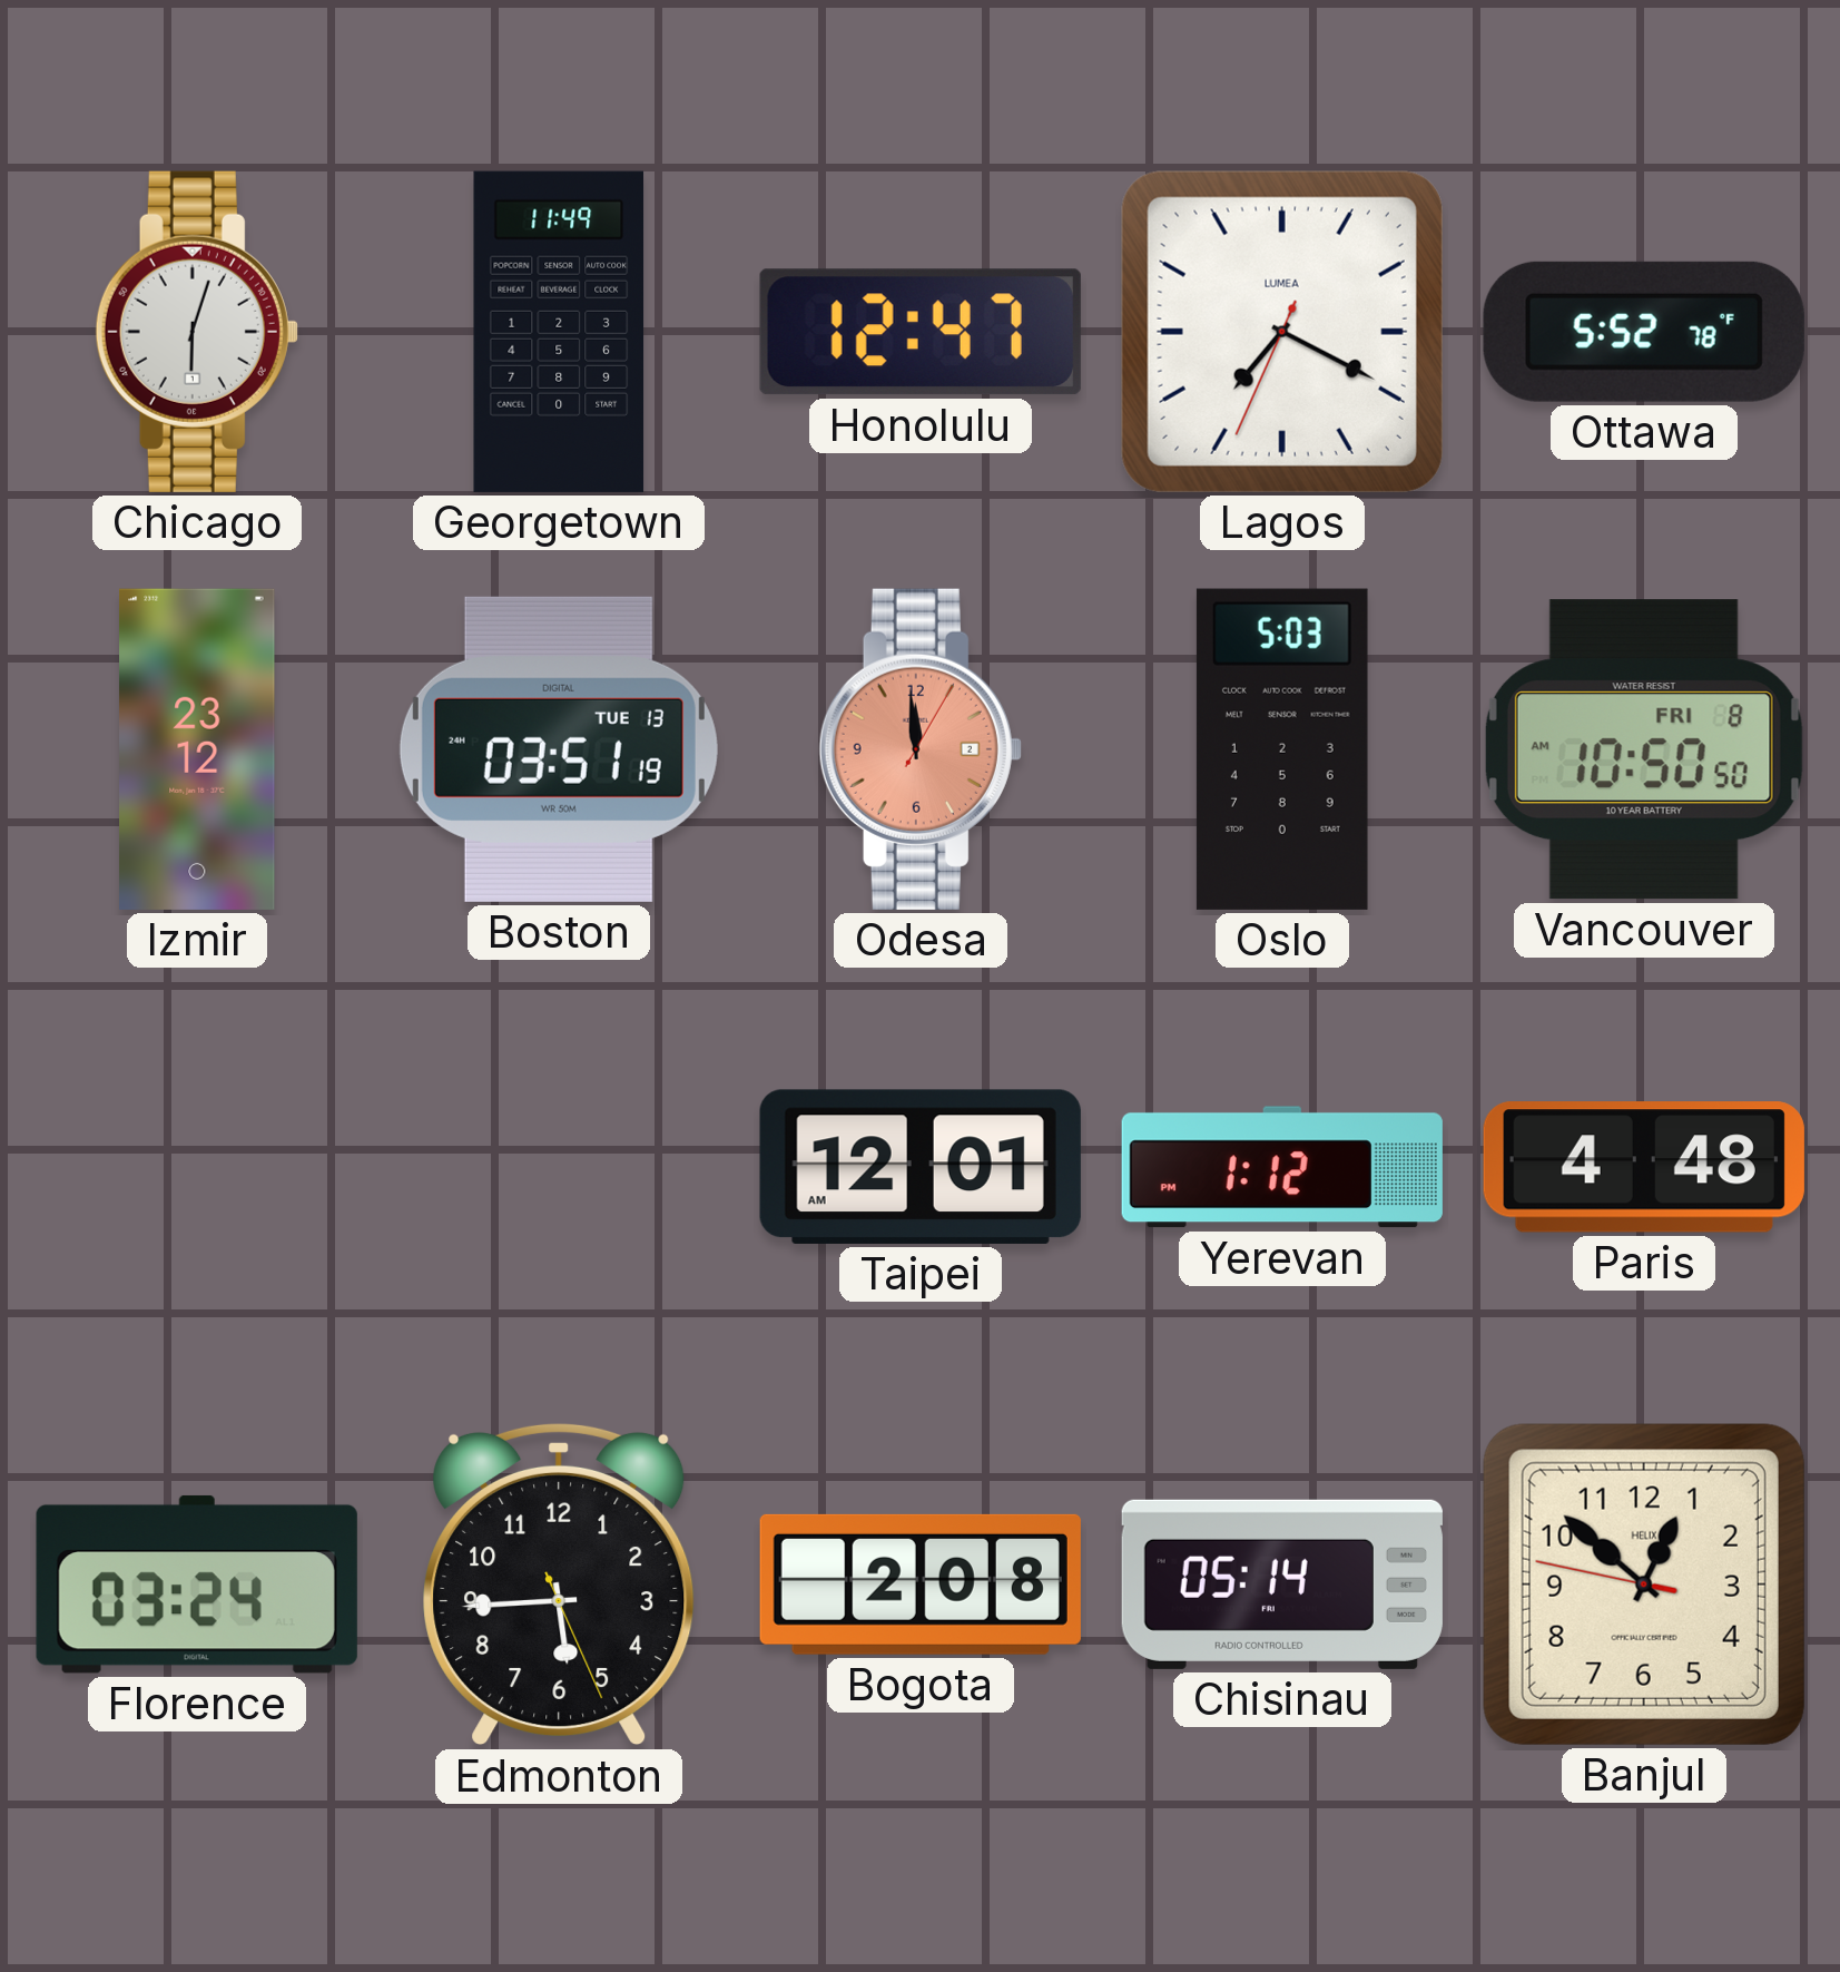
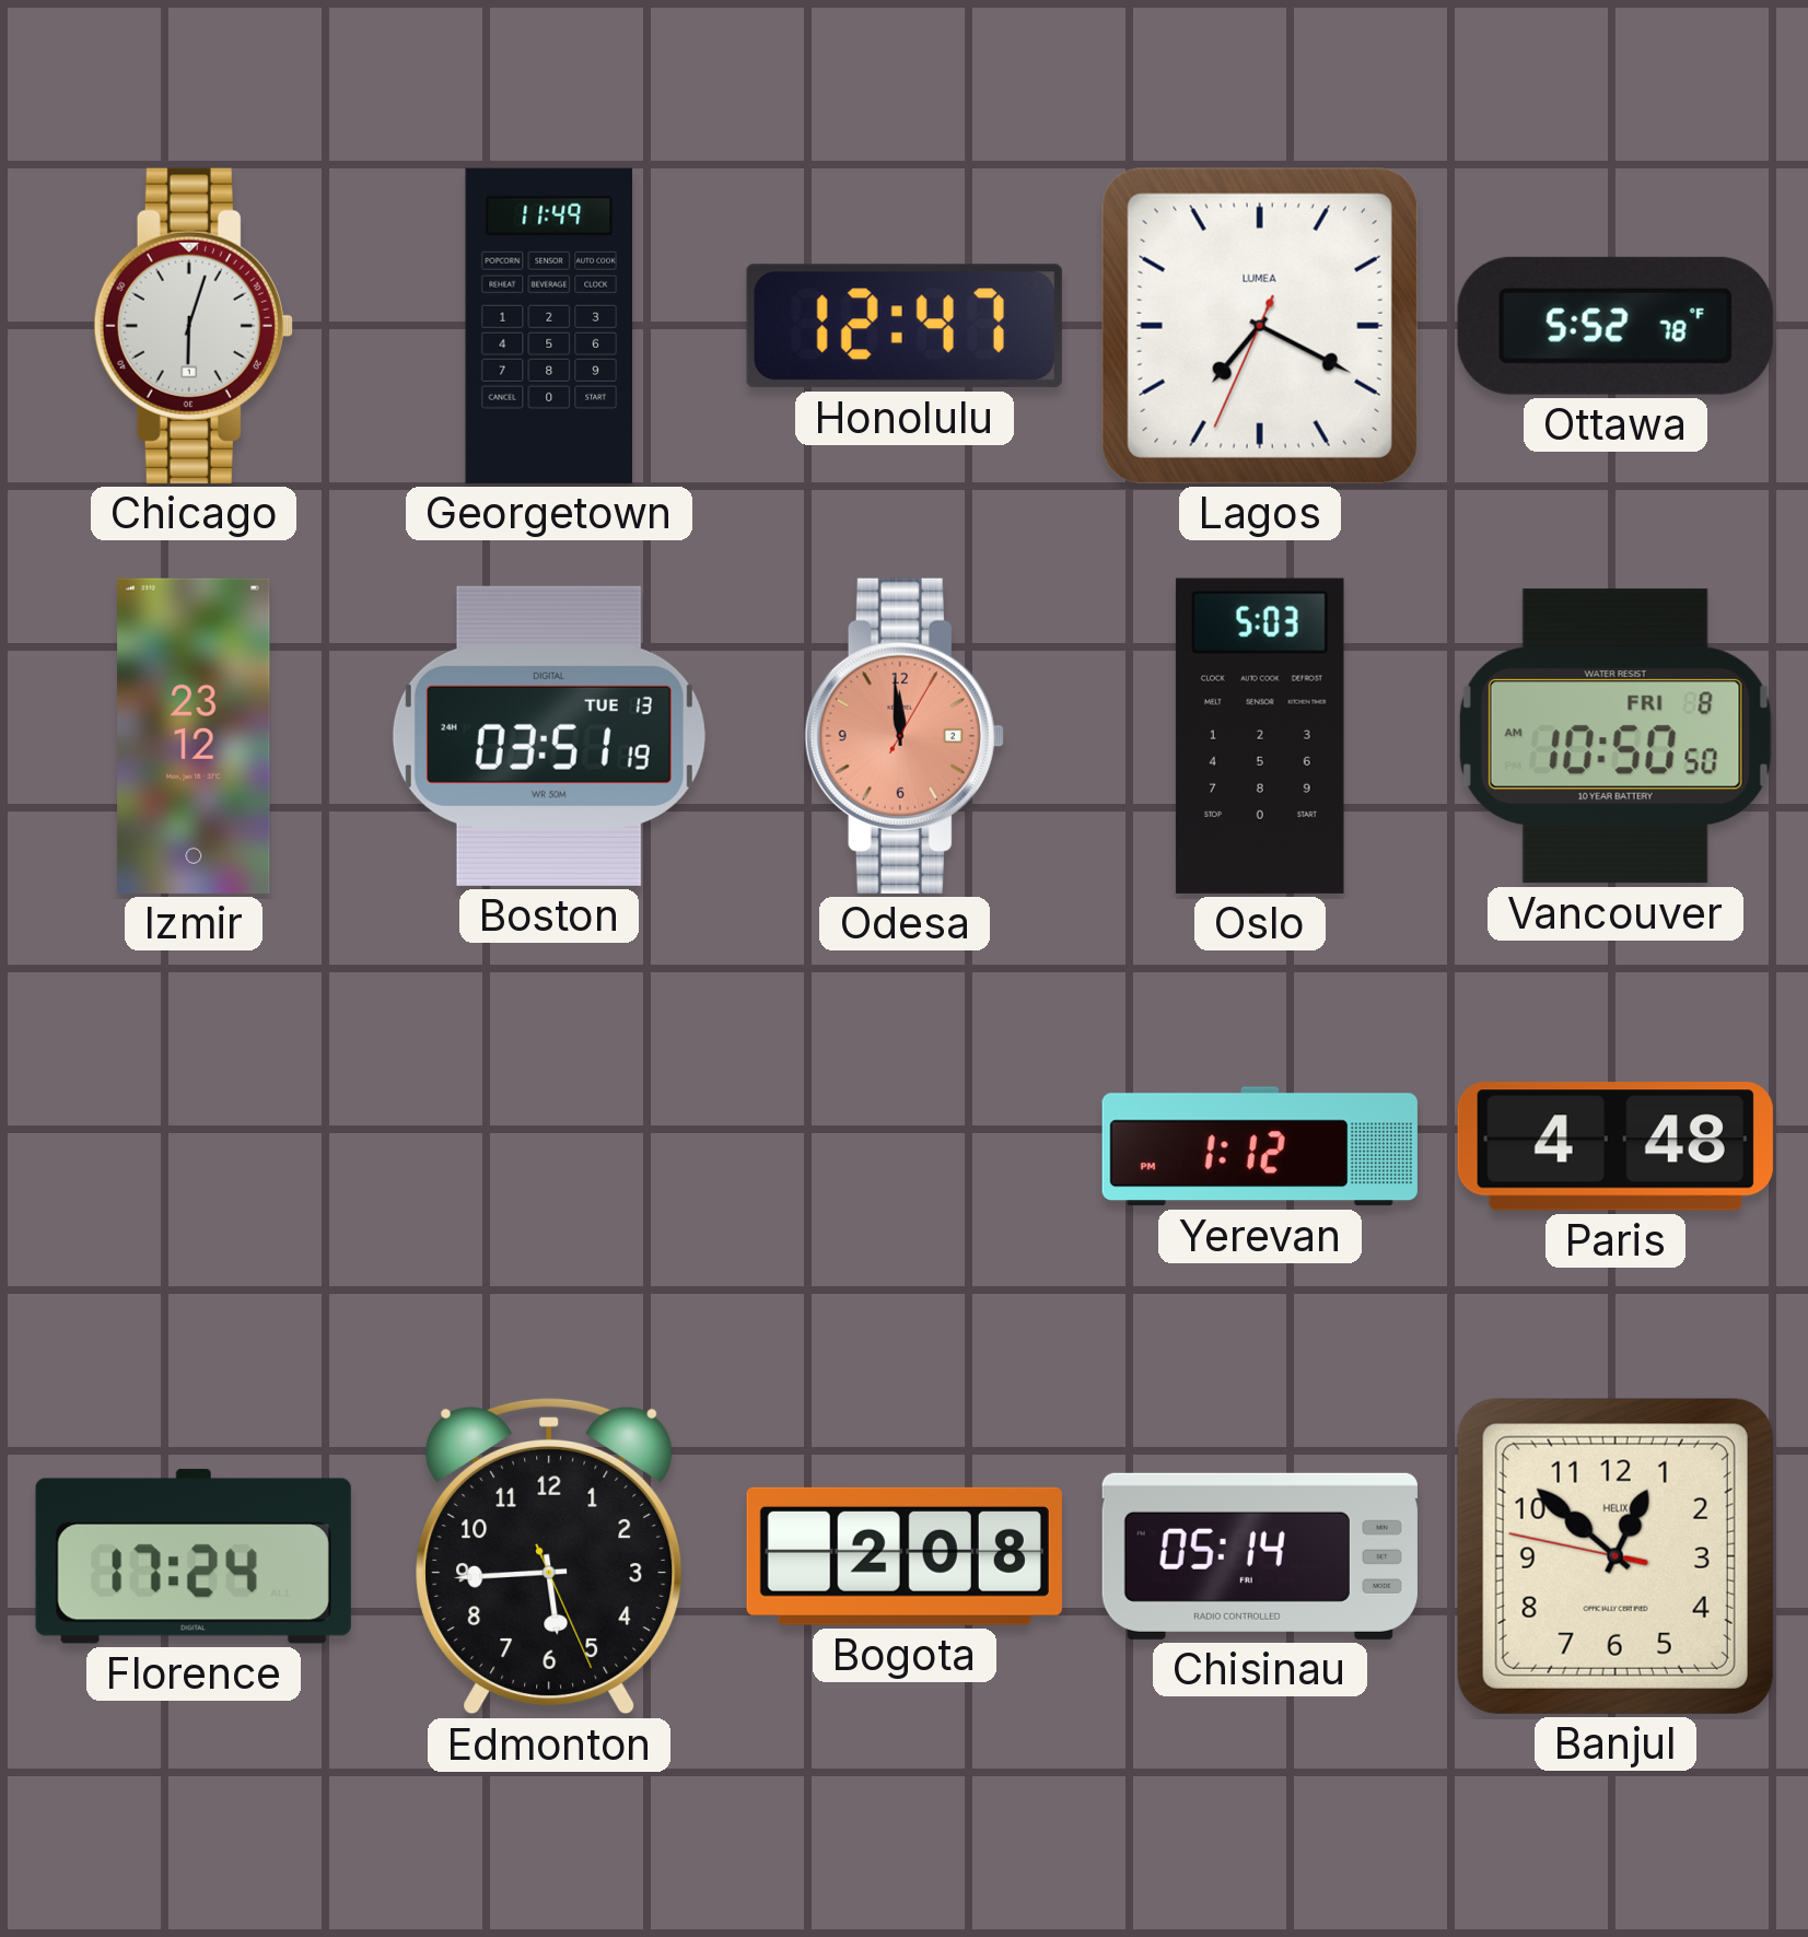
Taipei: 12:01 -> none
Florence: 03:24 -> 17:24
